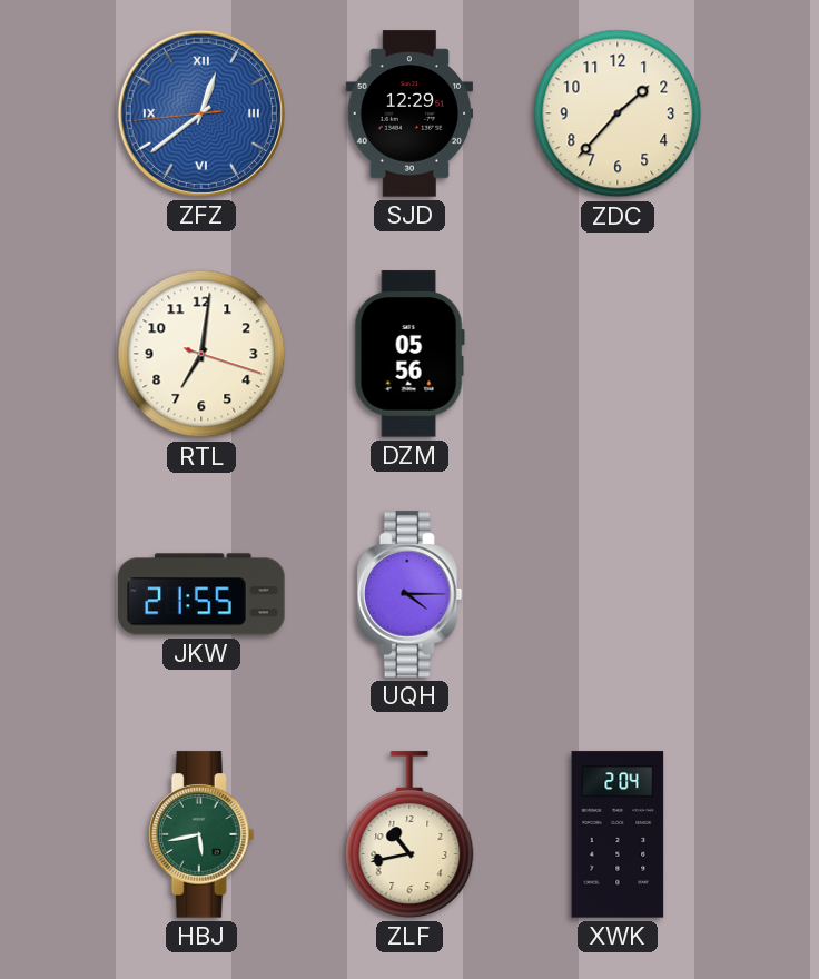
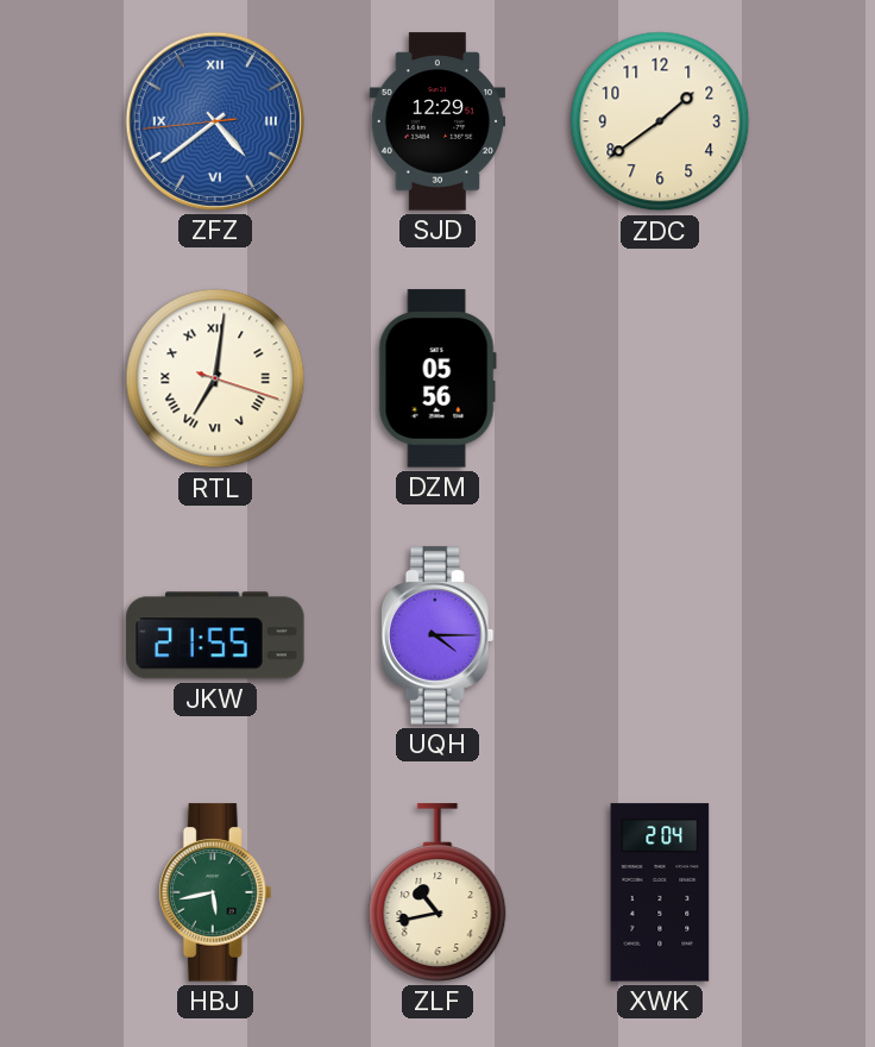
ZFZ: 12:38 -> 4:38
ZDC: 1:37 -> 1:39
RTL numerals: Arabic -> Roman
